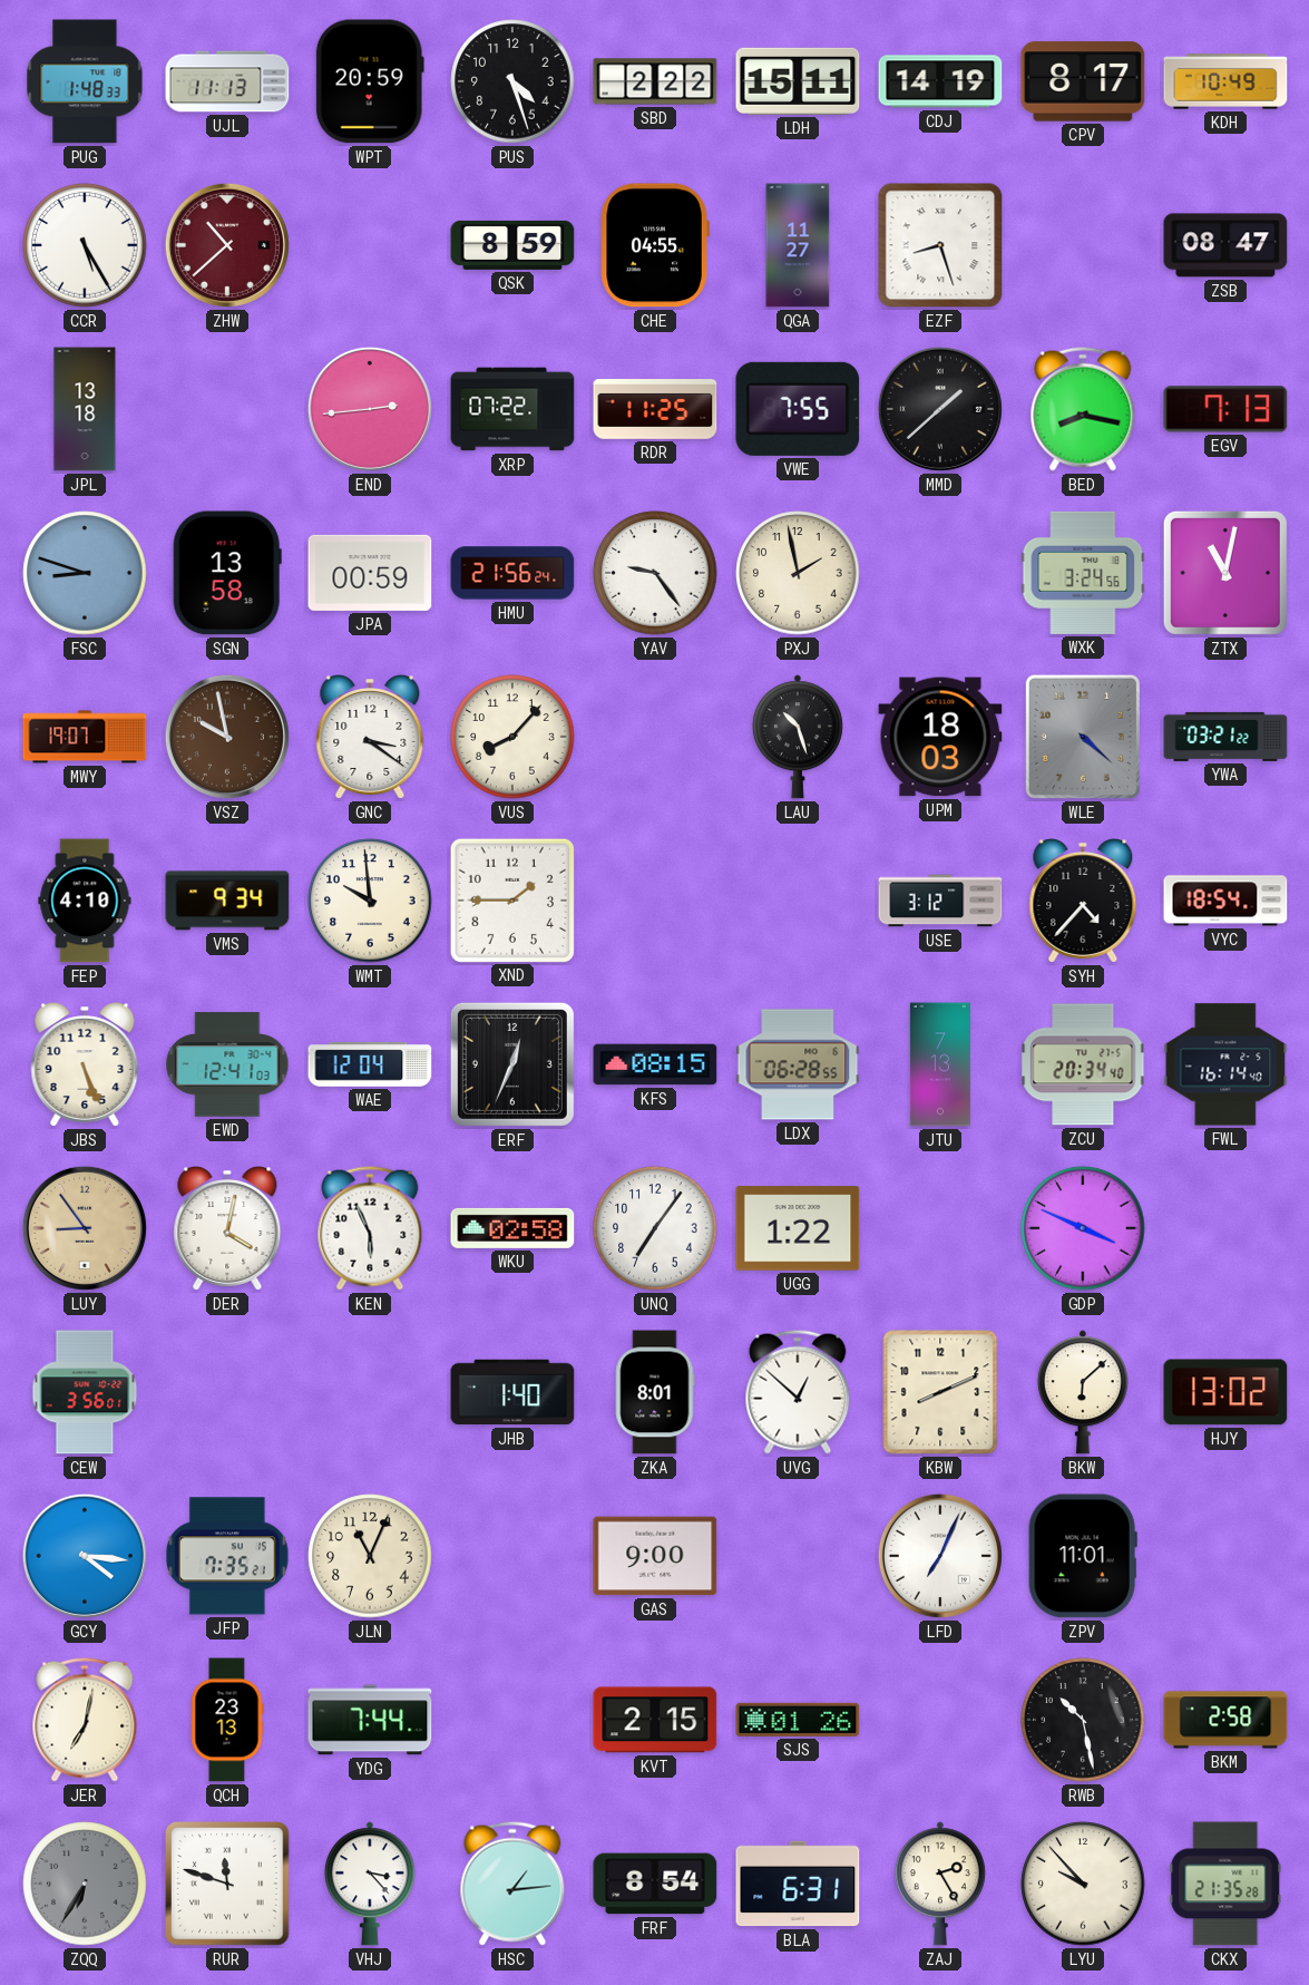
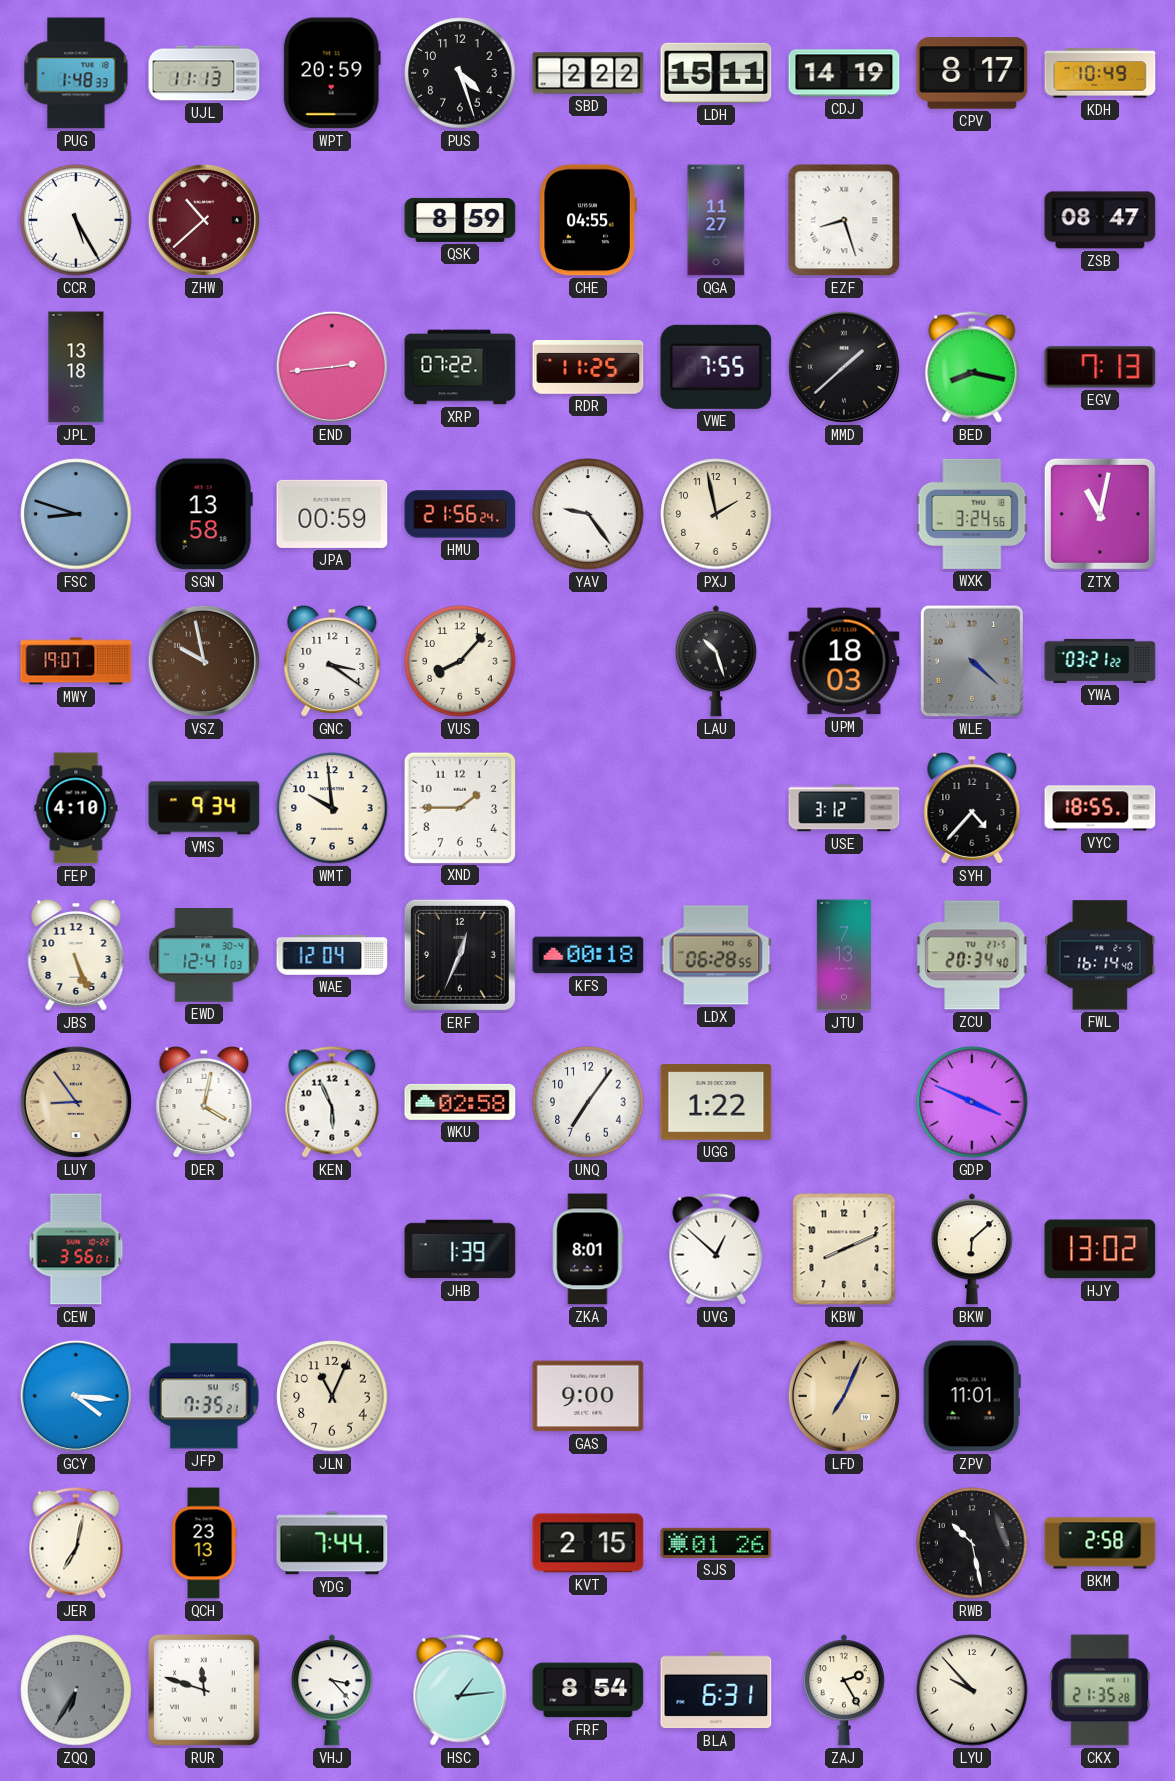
VYC: 18:54 -> 18:55
KFS: 08:15 -> 00:18
JHB: 1:40 -> 1:39
LFD dial: white -> champagne
